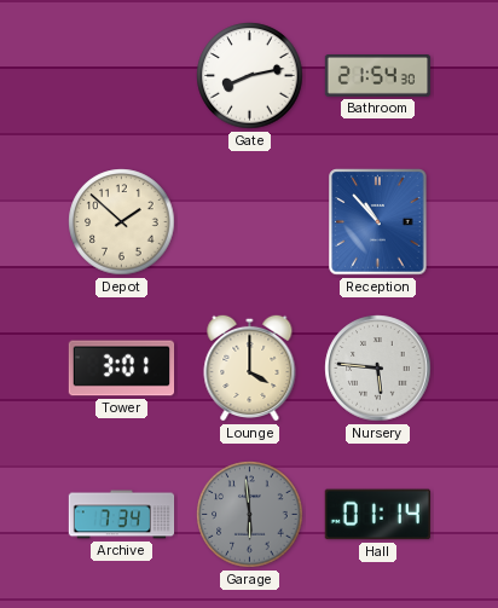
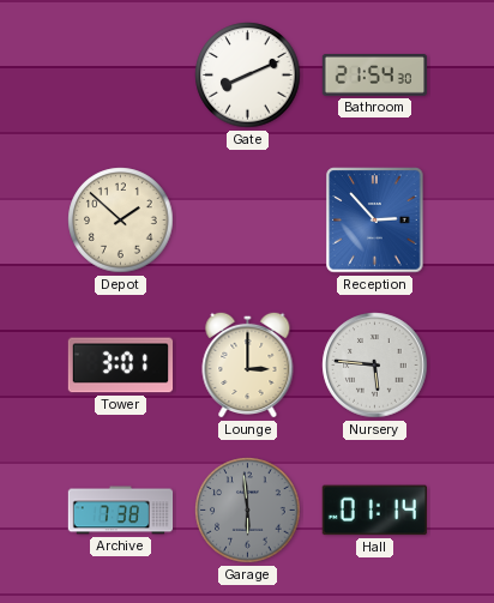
Gate: 8:13 -> 8:11
Reception: 10:53 -> 2:53
Lounge: 4:00 -> 3:00
Archive: 7:34 -> 7:38
